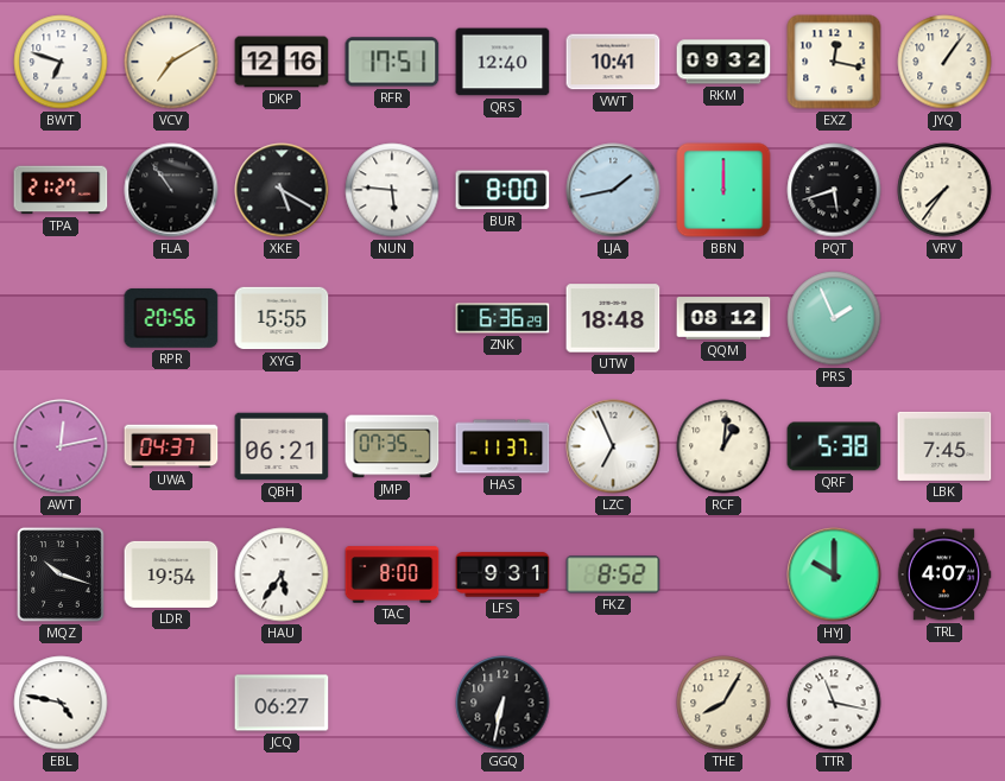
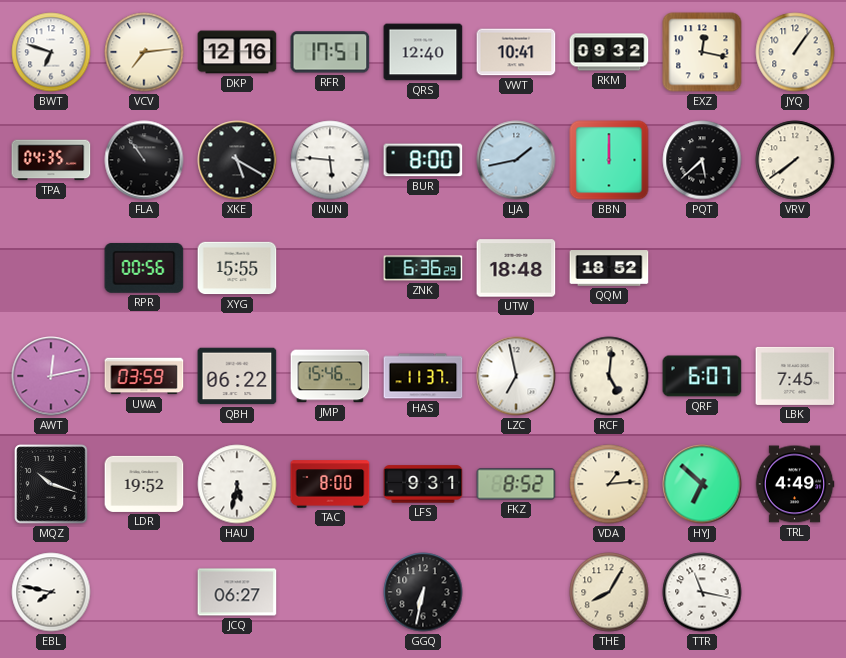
VCV: 7:10 -> 7:14
TPA: 21:27 -> 04:35
PQT: 5:42 -> 5:38
VRV: 7:36 -> 7:39
RPR: 20:56 -> 00:56
QQM: 08:12 -> 18:52
PRS: 1:56 -> none
UWA: 04:37 -> 03:59
QBH: 06:21 -> 06:22
JMP: 07:35 -> 15:46
LZC: 6:56 -> 6:58
RCF: 1:01 -> 5:01
QRF: 5:38 -> 6:07
LDR: 19:54 -> 19:52
HAU: 5:36 -> 5:32
VDA: none -> 1:14
HYJ: 10:00 -> 6:52
TRL: 4:07 -> 4:49
EBL: 4:47 -> 7:47
